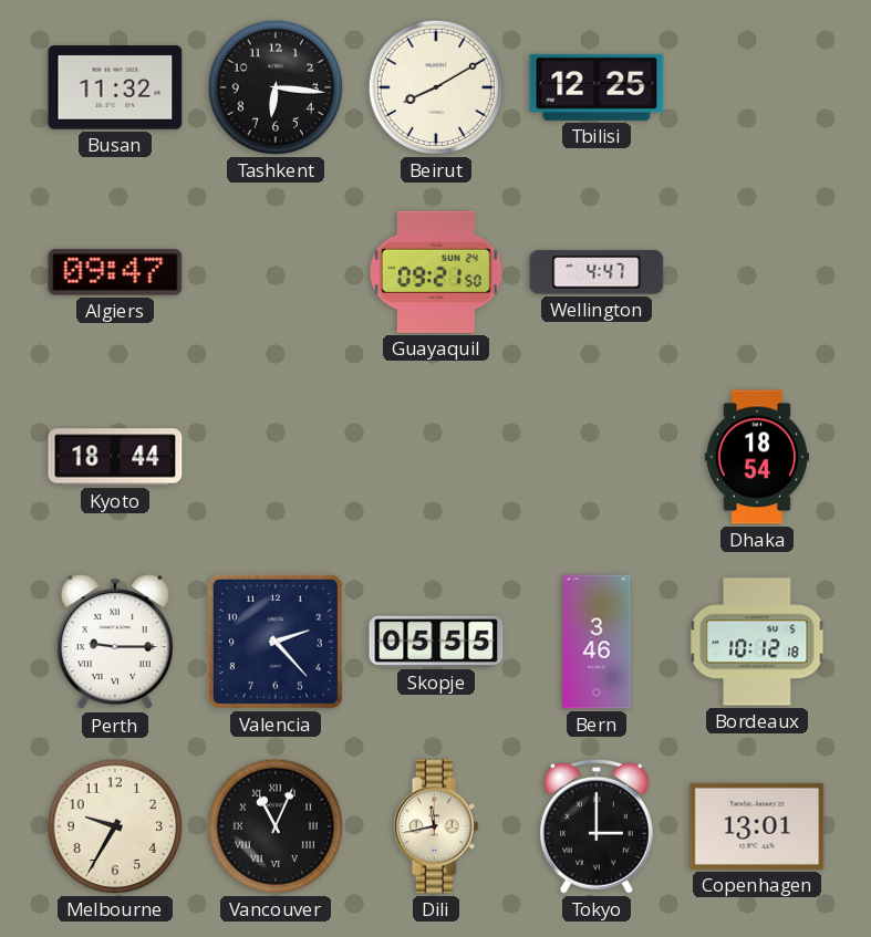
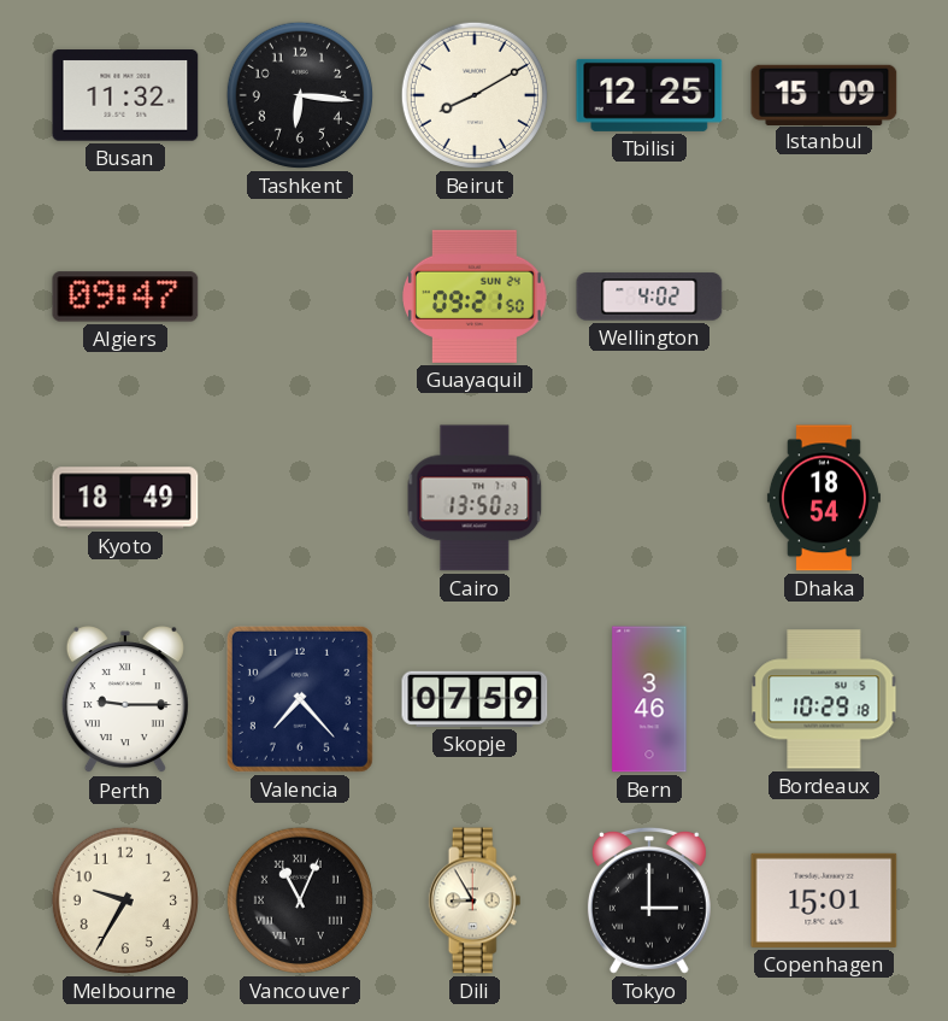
Istanbul: none -> 15:09
Wellington: 4:47 -> 4:02
Kyoto: 18:44 -> 18:49
Cairo: none -> 13:50
Valencia: 2:23 -> 7:23
Skopje: 05:55 -> 07:59
Bordeaux: 10:12 -> 10:29
Dili: 11:43 -> 8:55
Copenhagen: 13:01 -> 15:01
